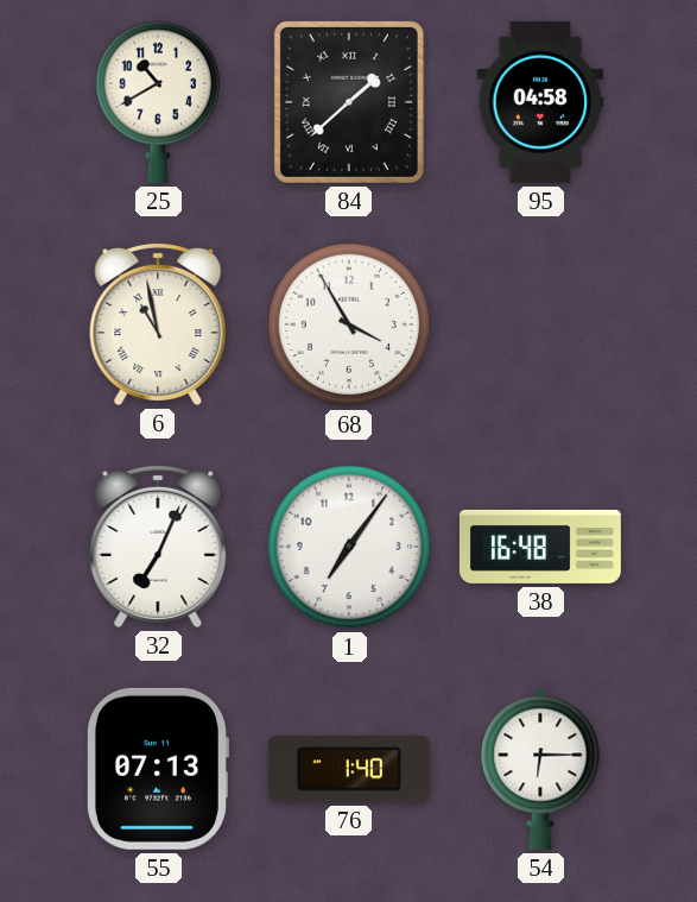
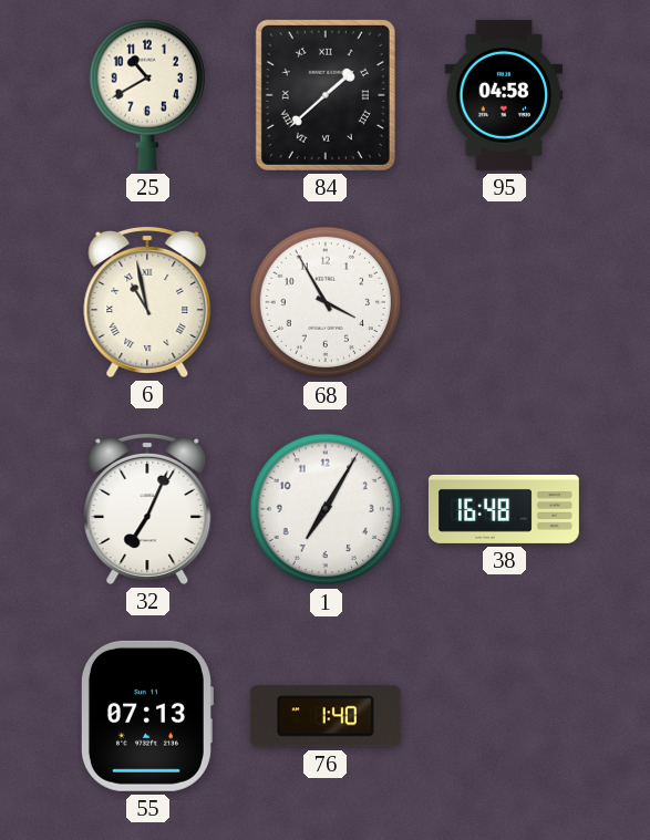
1: 7:06 -> 7:05
54: 6:15 -> none
